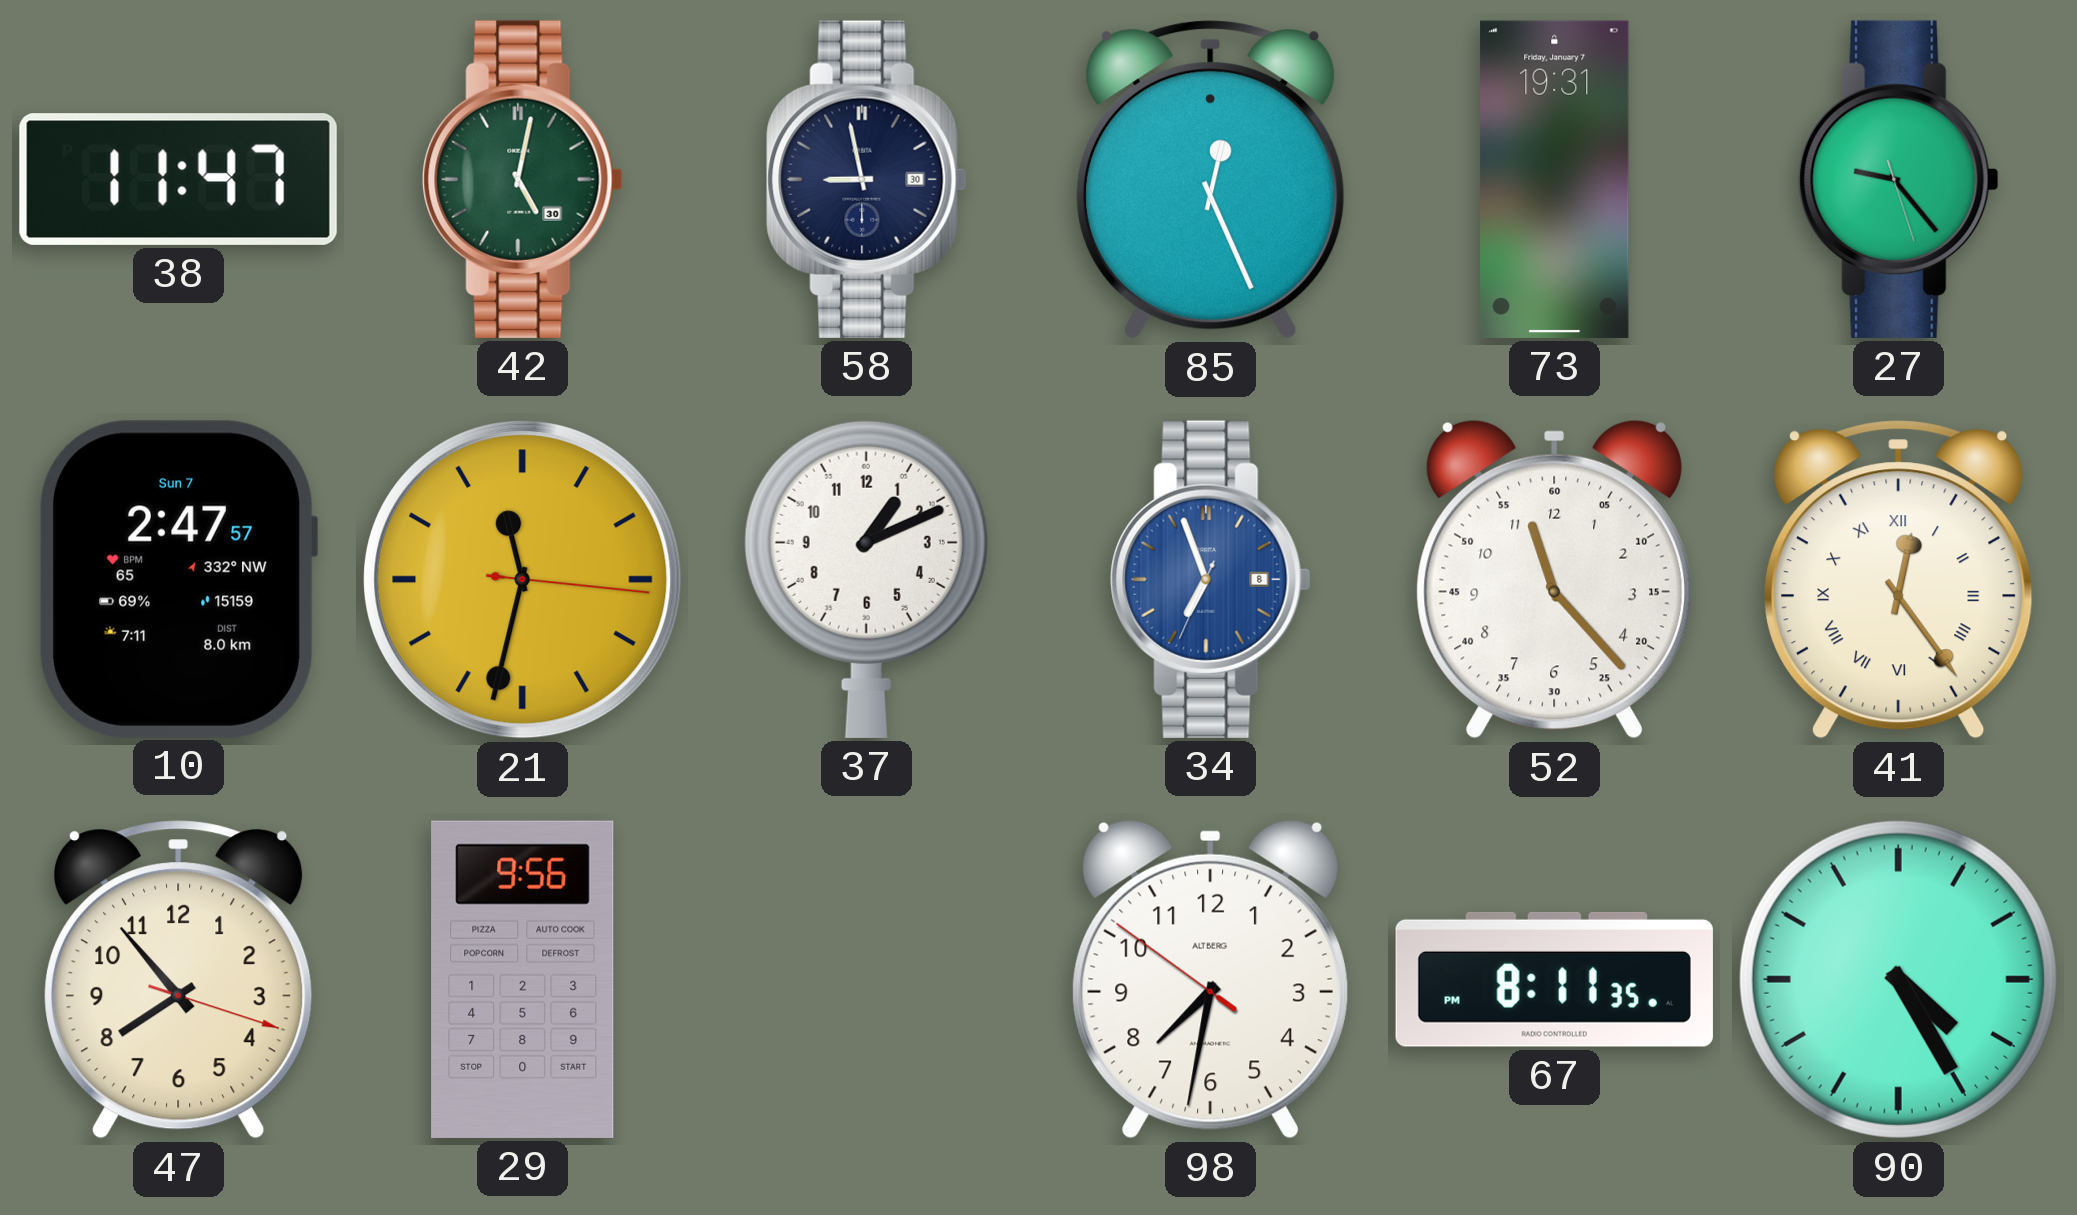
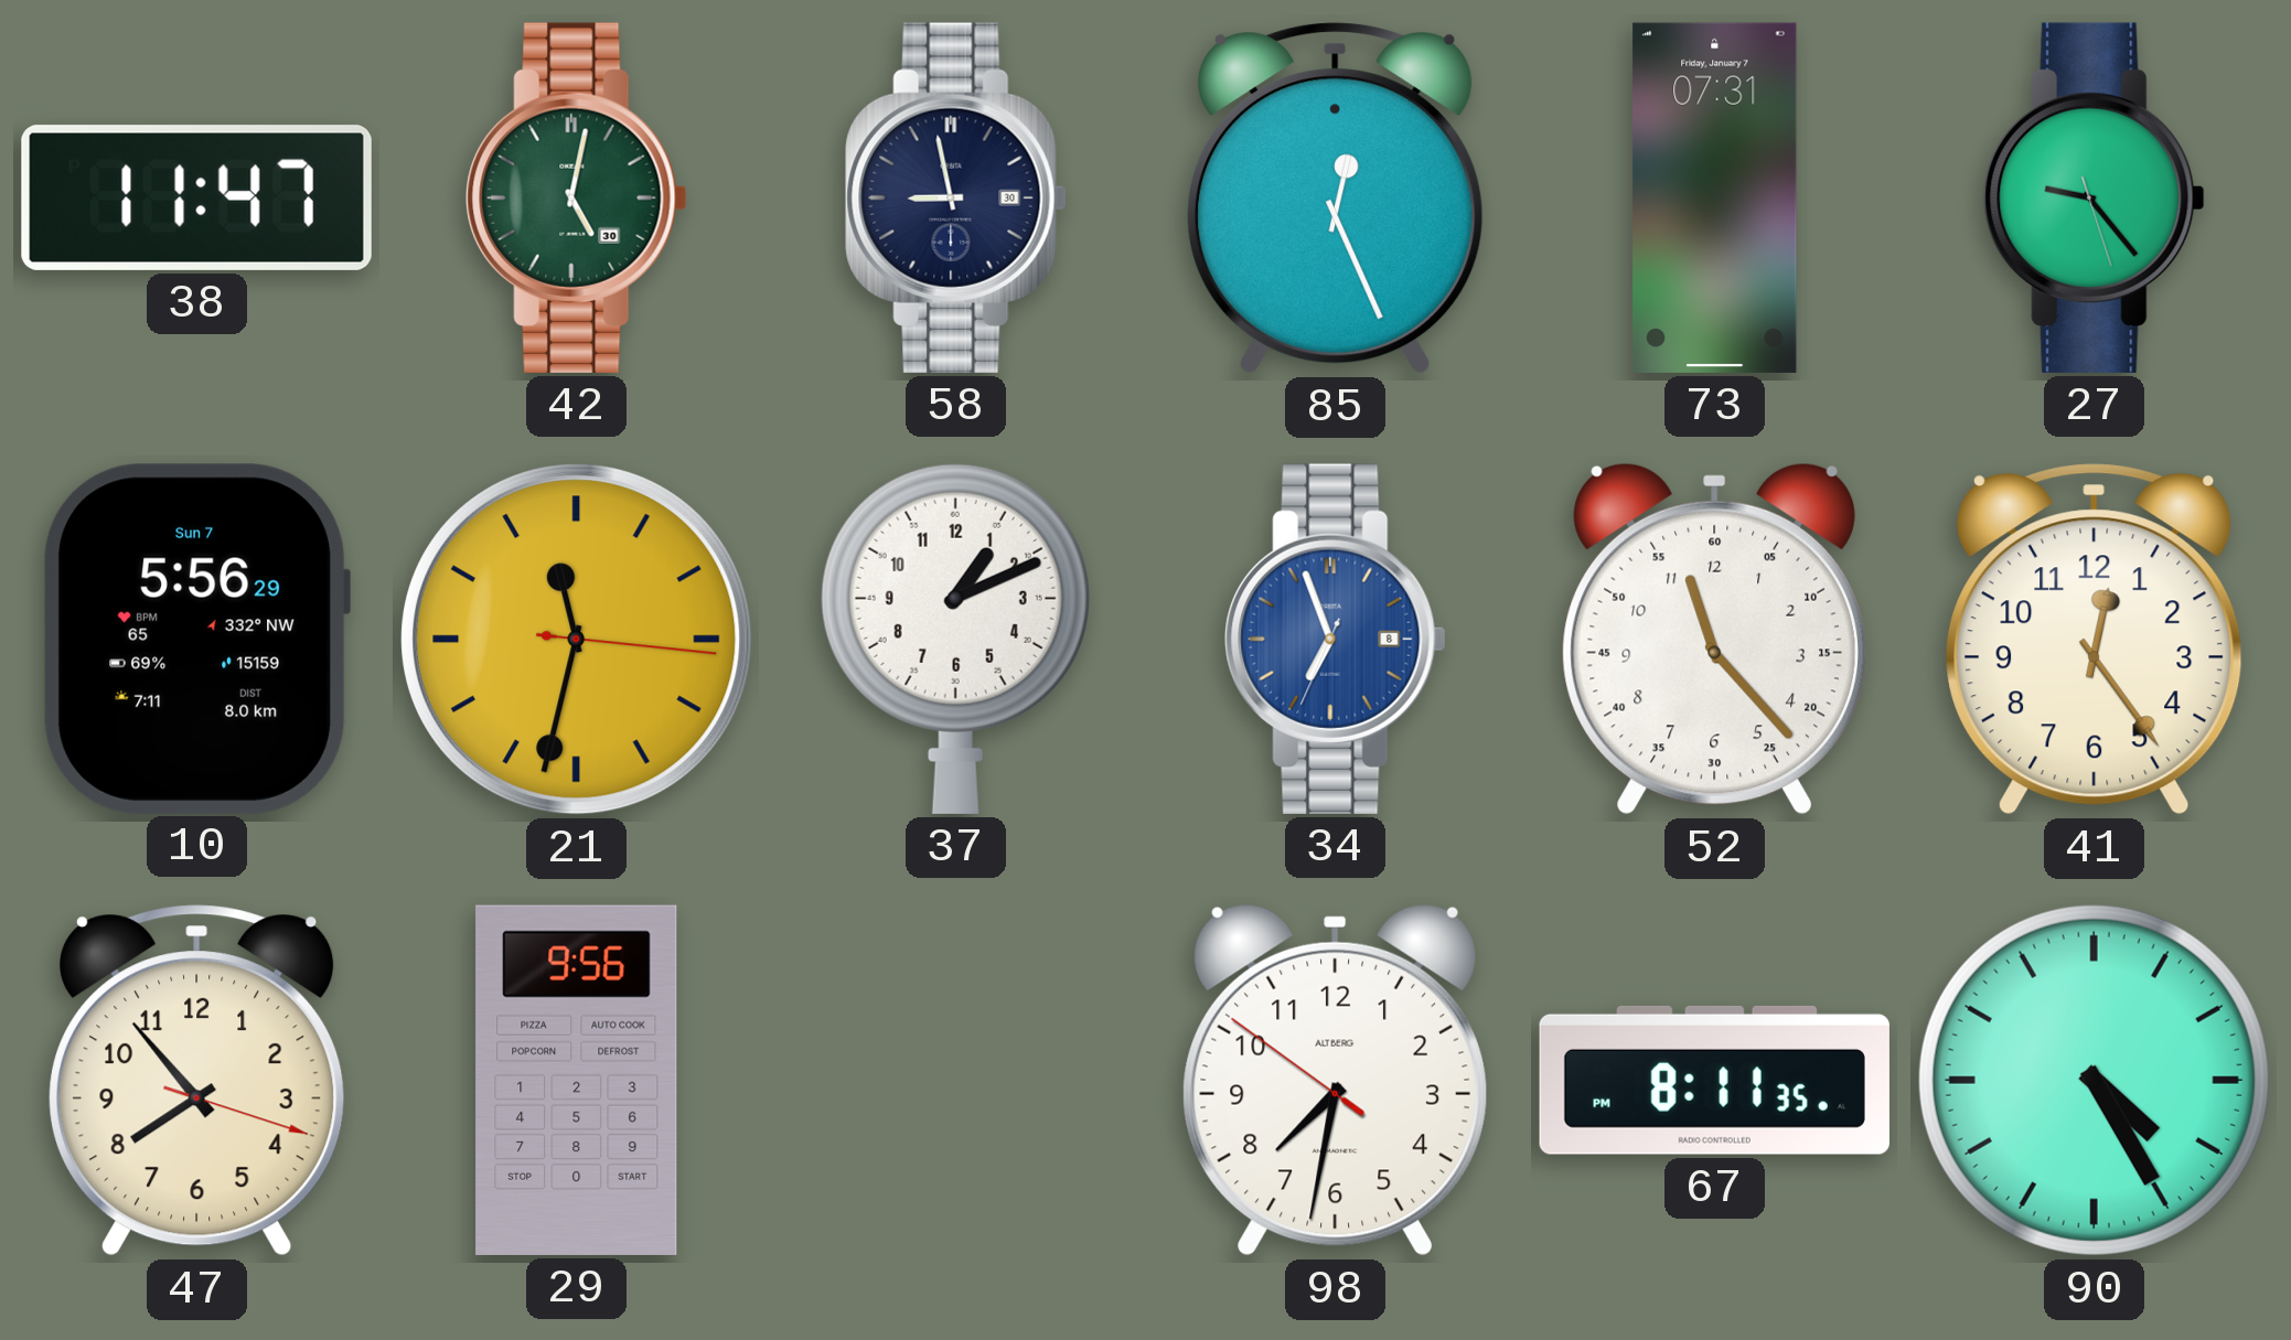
73: 19:31 -> 07:31
10: 2:47 -> 5:56
41 numerals: Roman -> Arabic
